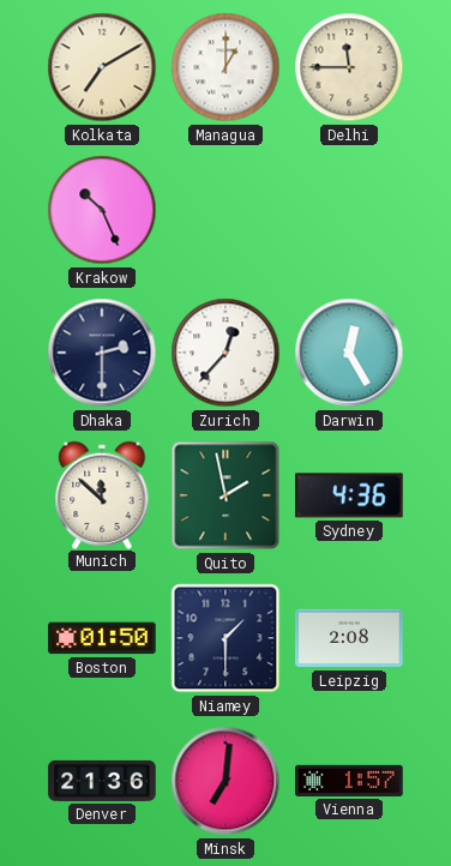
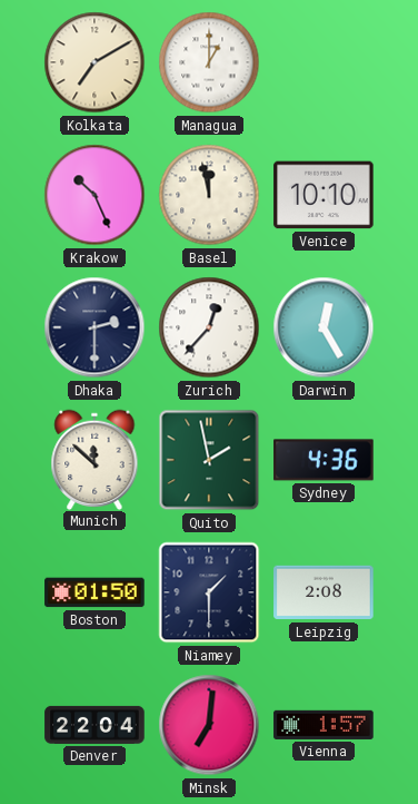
Delhi: 11:45 -> none
Basel: none -> 11:58
Venice: none -> 10:10
Denver: 21:36 -> 22:04
